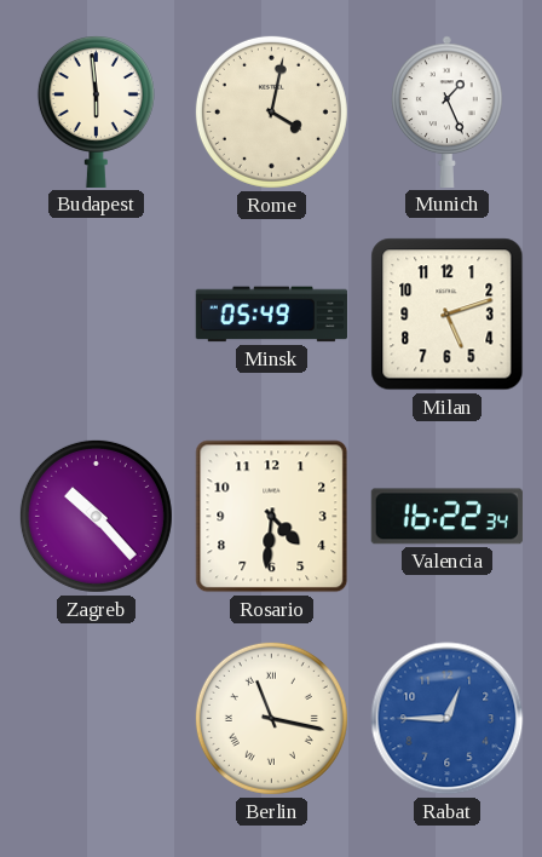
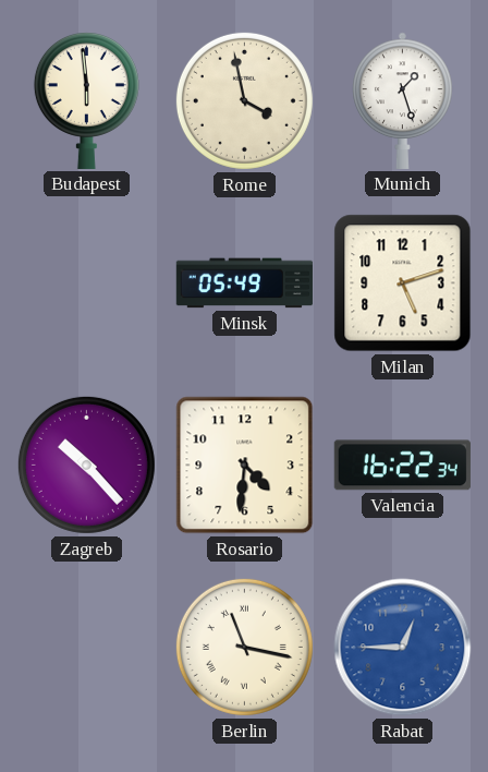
Rome: 4:02 -> 3:58
Munich: 1:26 -> 1:27
